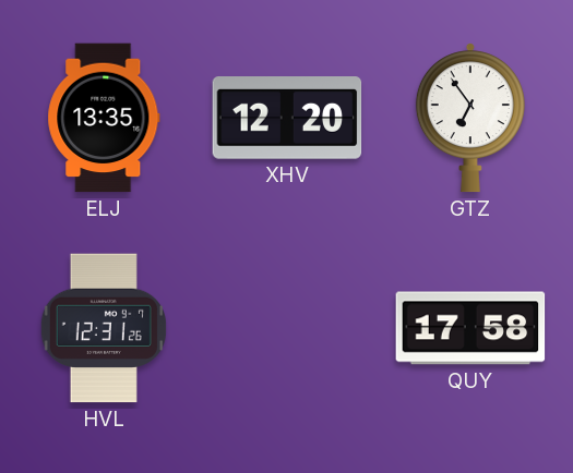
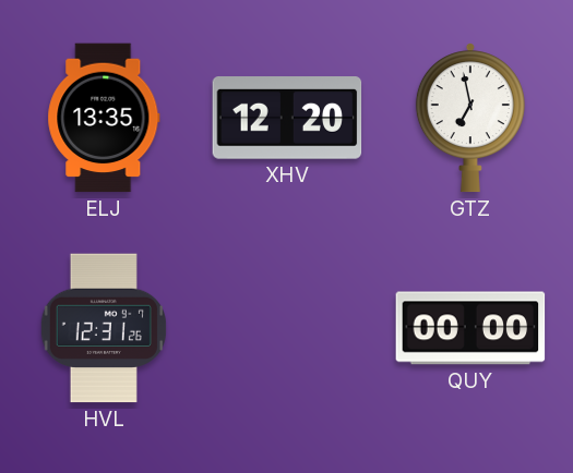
GTZ: 6:54 -> 6:58
QUY: 17:58 -> 00:00
